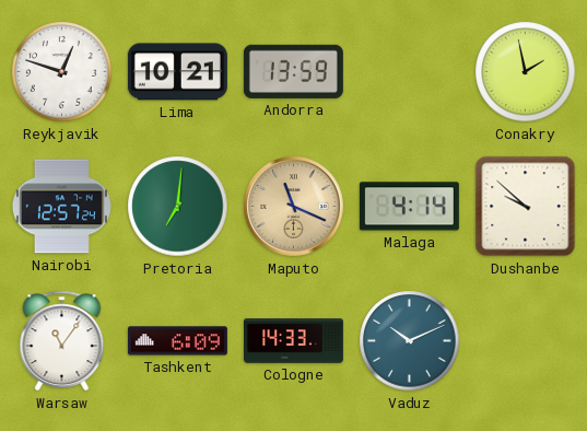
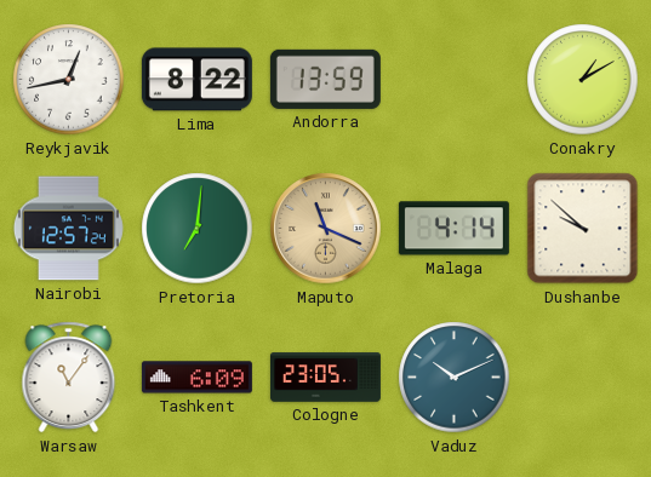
Reykjavik: 12:48 -> 12:43
Lima: 10:21 -> 8:22
Conakry: 1:58 -> 1:10
Cologne: 14:33 -> 23:05
